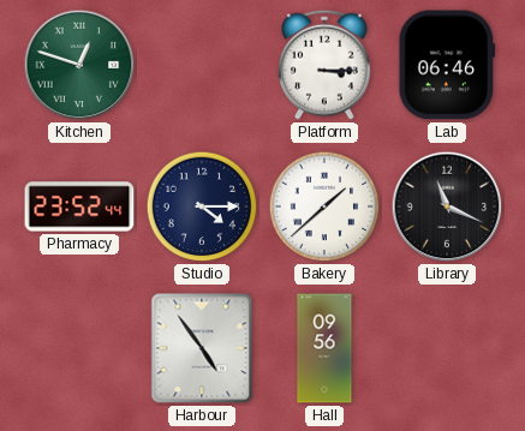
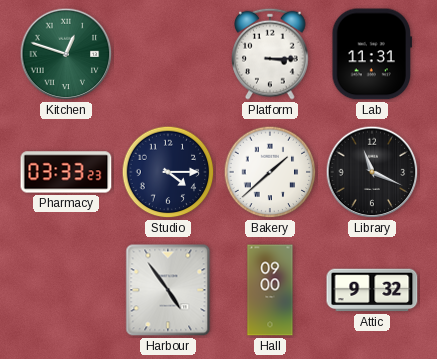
Lab: 06:46 -> 11:31
Pharmacy: 23:52 -> 03:33
Hall: 09:56 -> 09:00
Attic: none -> 9:32
